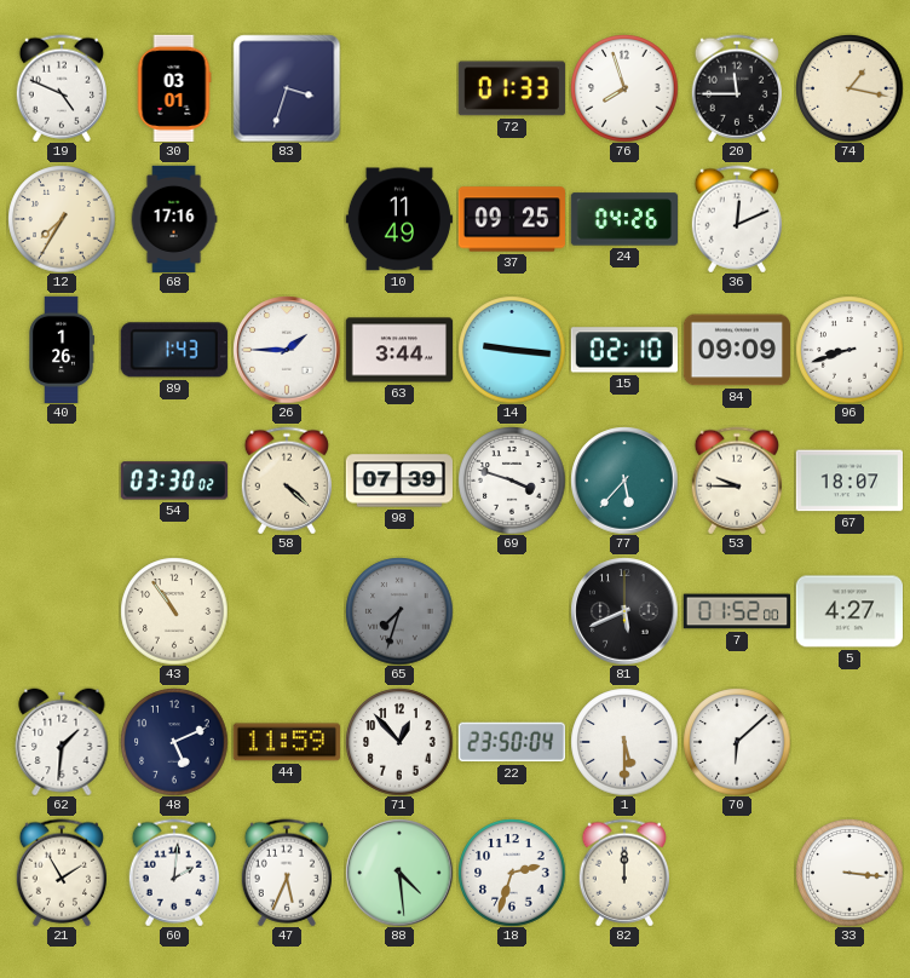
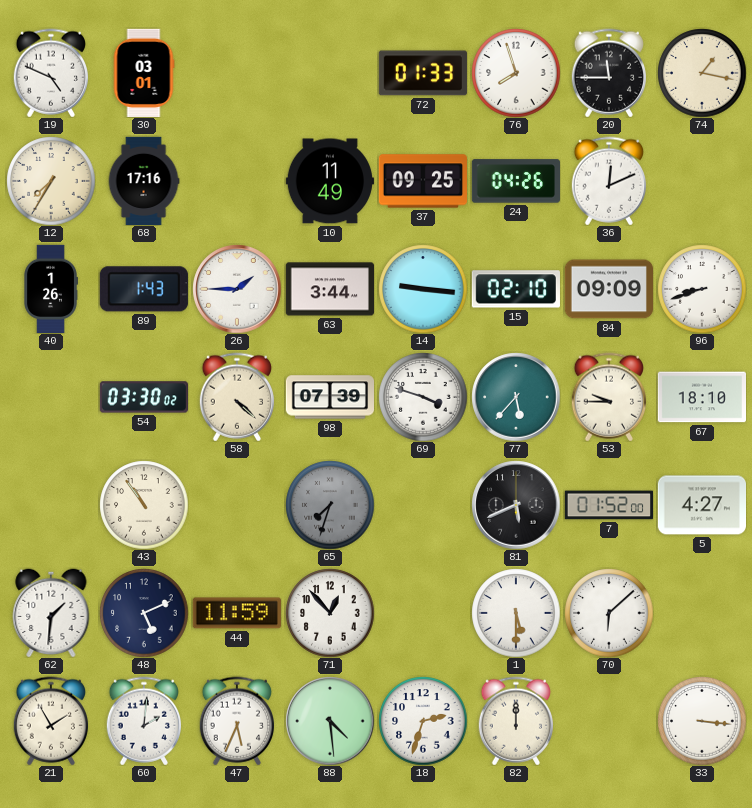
83: 3:33 -> none
67: 18:07 -> 18:10
22: 23:50 -> none
